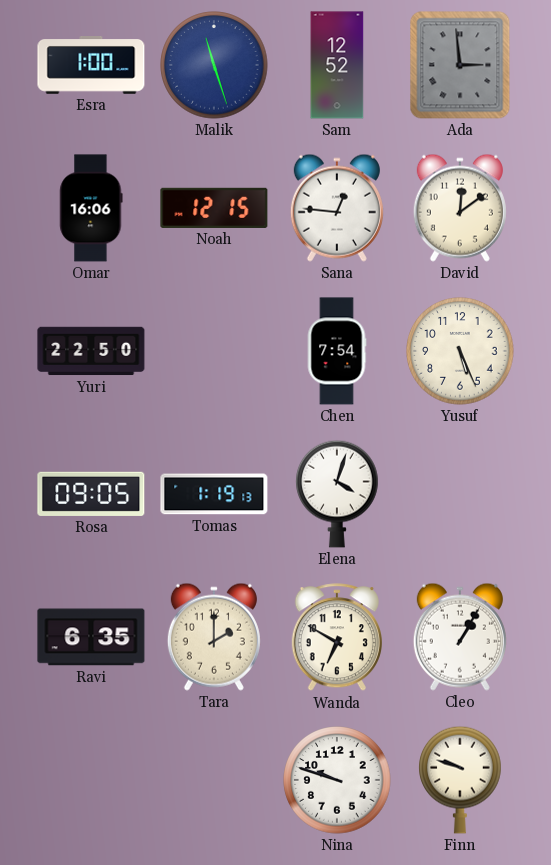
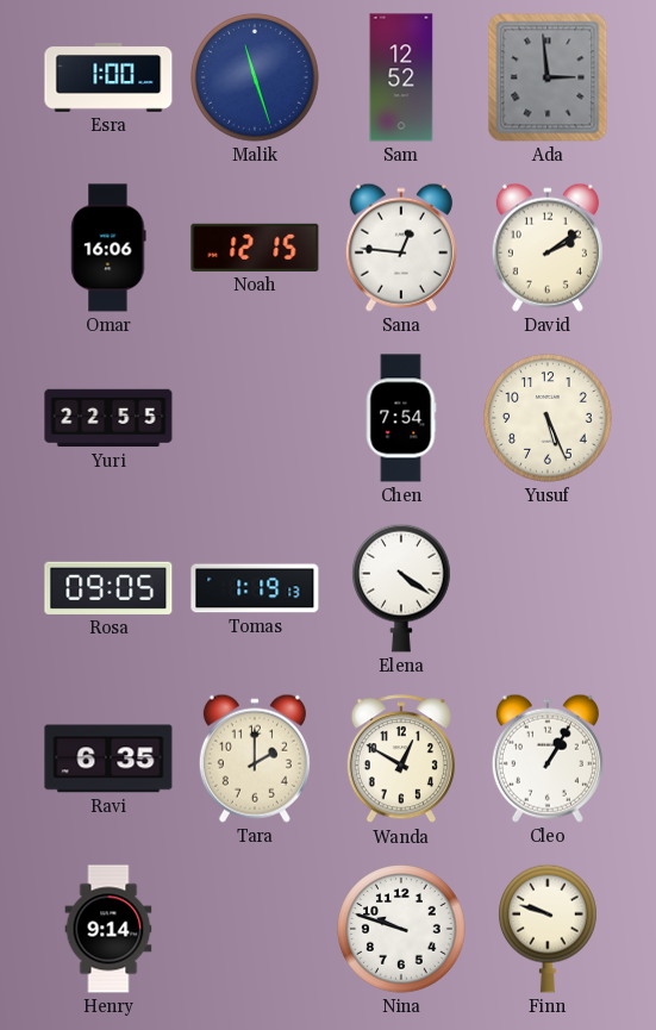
David: 12:09 -> 2:09
Yuri: 22:50 -> 22:55
Elena: 4:03 -> 4:21
Wanda: 6:50 -> 12:50
Henry: none -> 9:14
